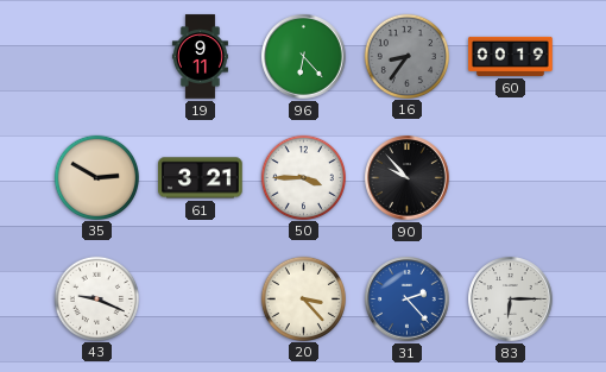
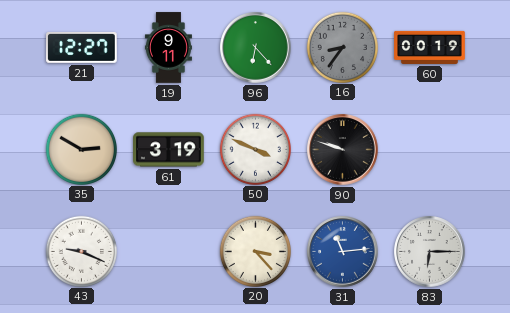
21: none -> 12:27
61: 3:21 -> 3:19
50: 3:45 -> 3:49
90: 9:53 -> 9:48
31: 2:23 -> 11:14
